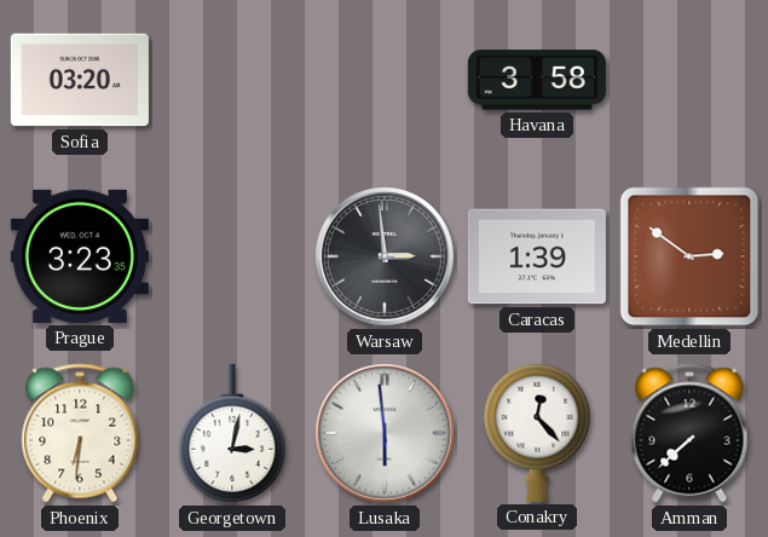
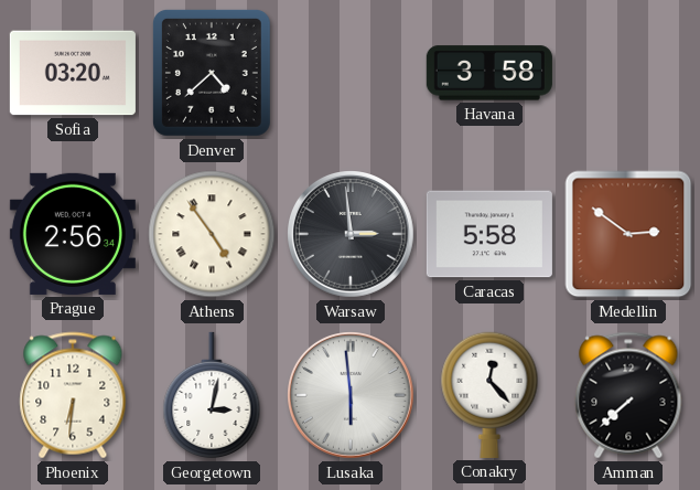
Denver: none -> 4:38
Prague: 3:23 -> 2:56
Athens: none -> 4:54
Caracas: 1:39 -> 5:58
